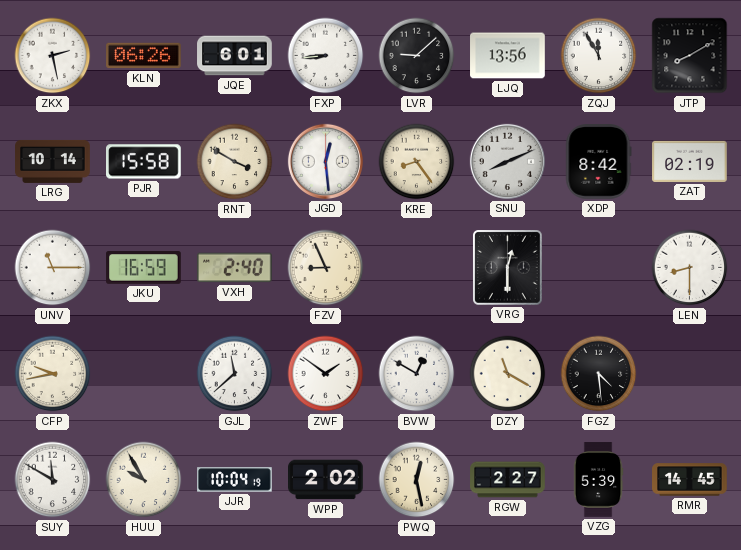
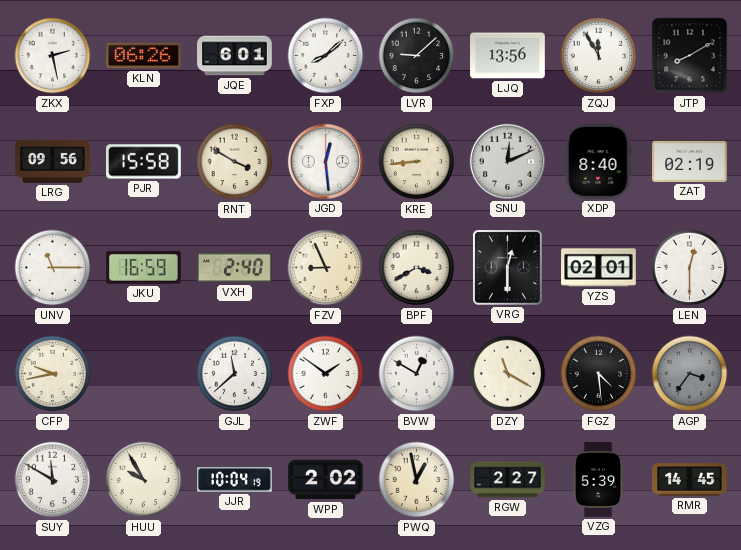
FXP: 8:44 -> 8:08
LRG: 10:14 -> 09:56
KRE: 8:24 -> 8:44
SNU: 8:11 -> 12:11
XDP: 8:42 -> 8:40
BPF: none -> 3:40
YZS: none -> 02:01
LEN: 8:30 -> 12:30
AGP: none -> 3:36
PWQ: 12:28 -> 12:58
